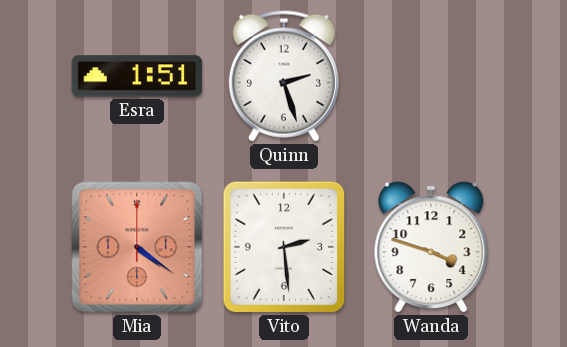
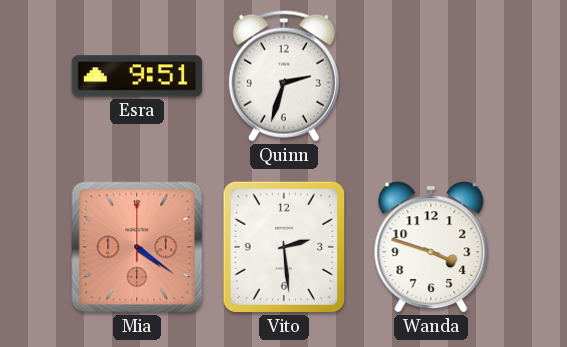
Esra: 1:51 -> 9:51
Quinn: 2:27 -> 2:33
